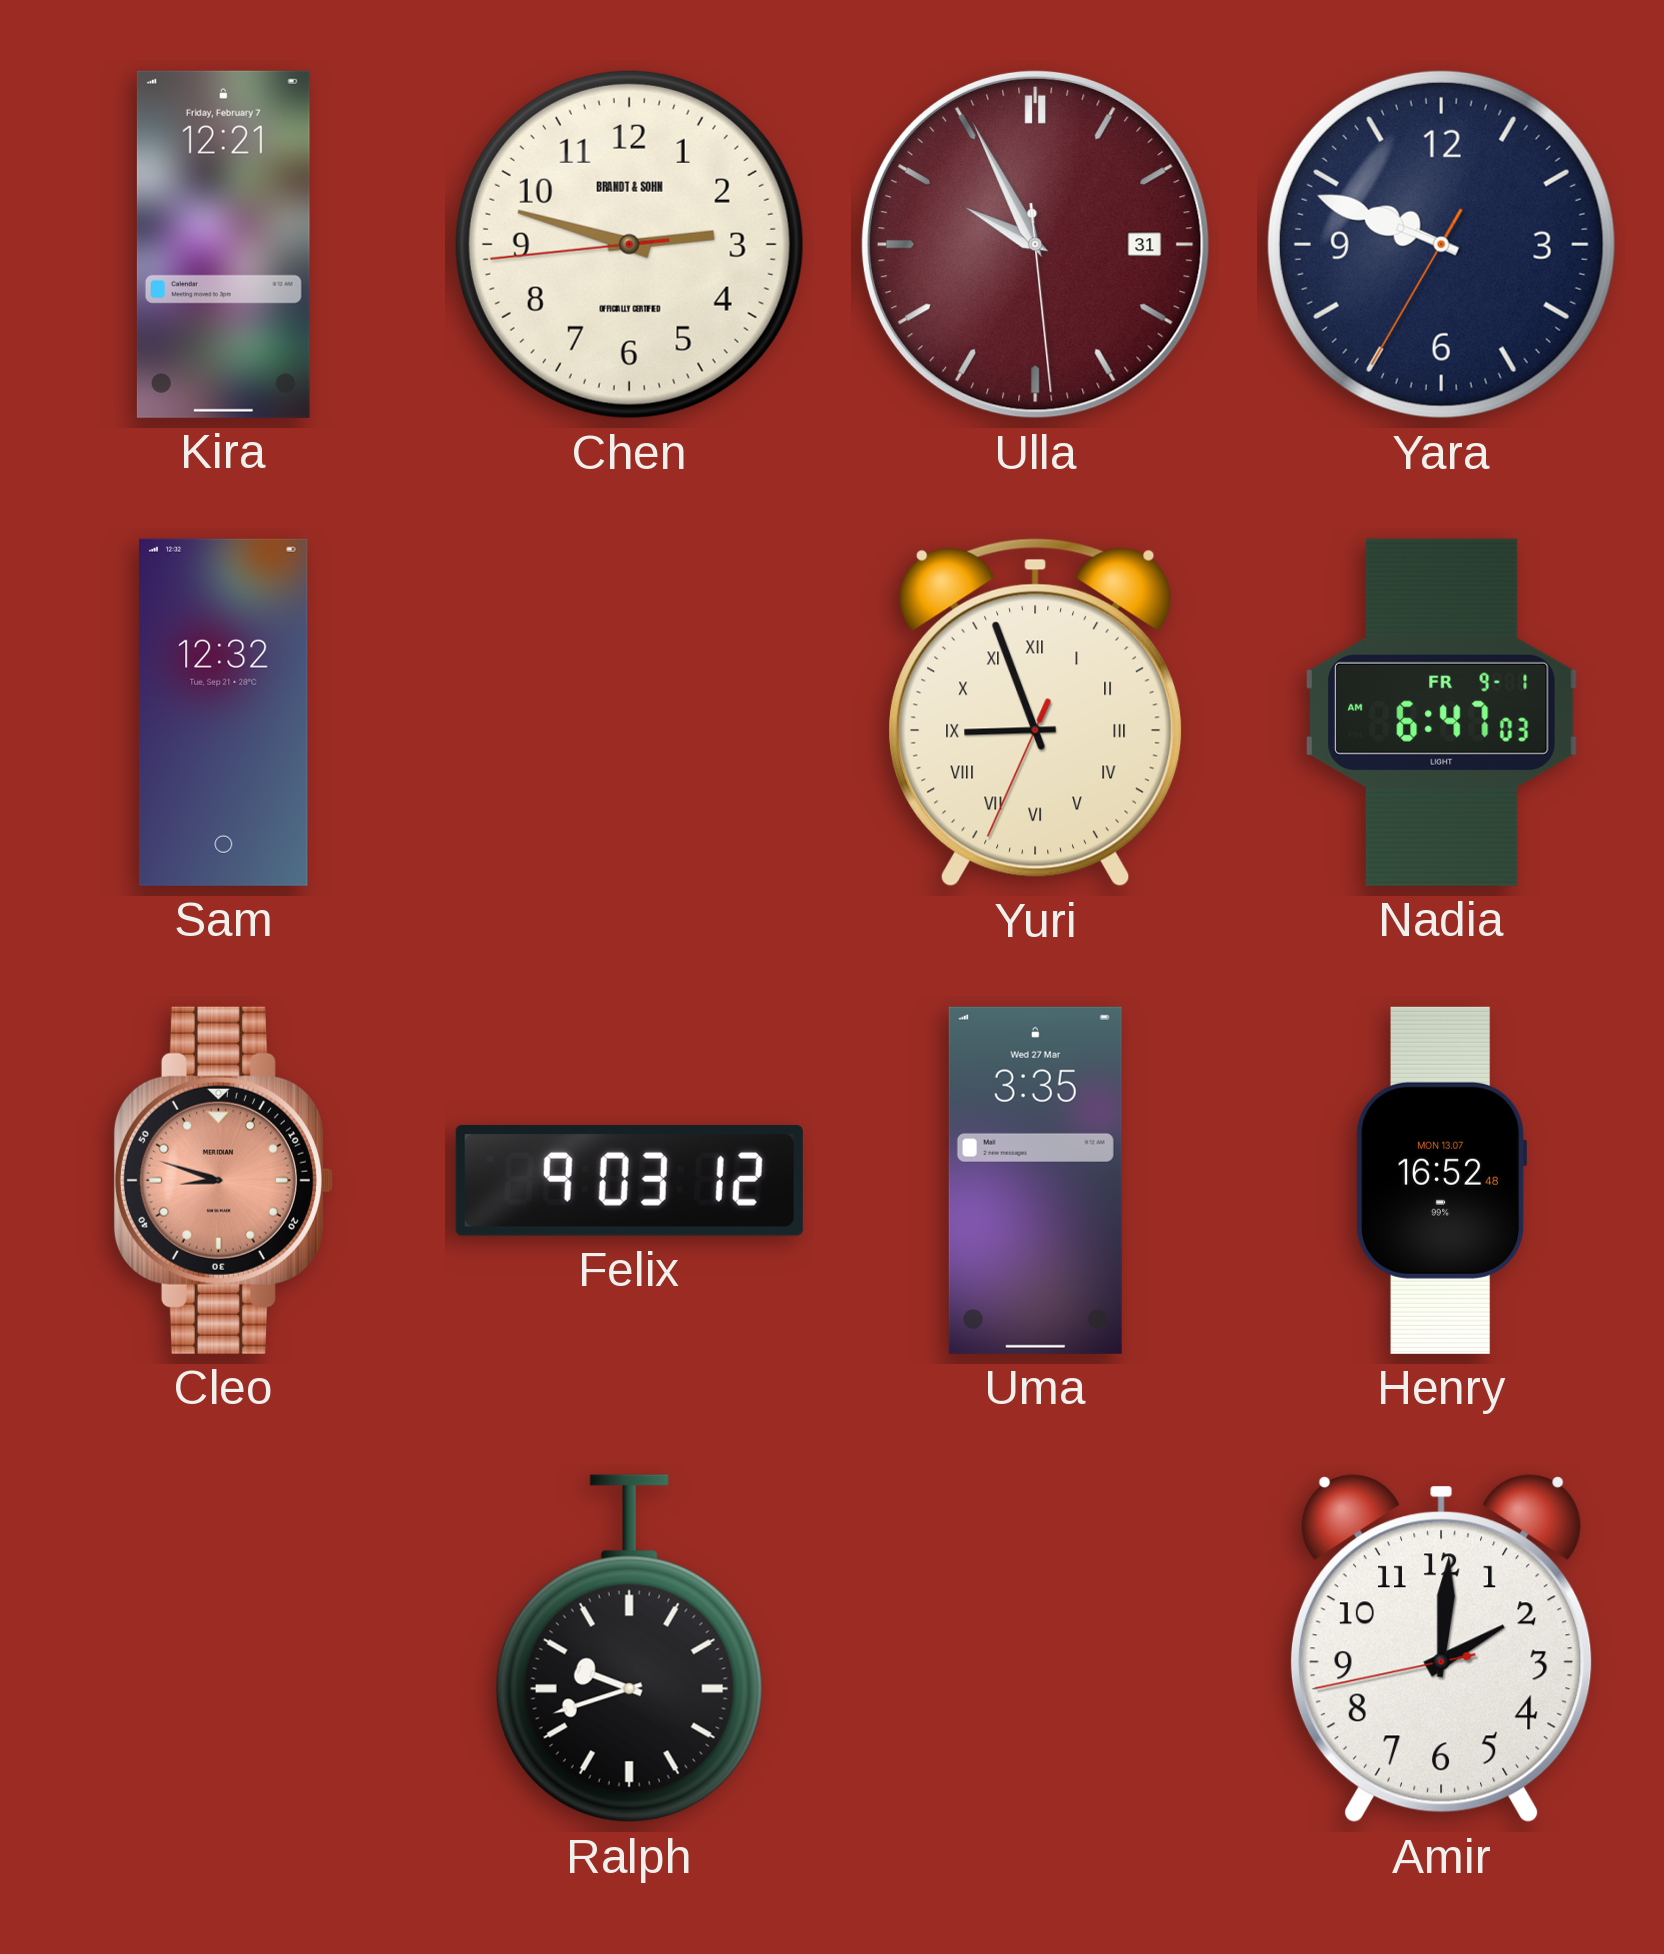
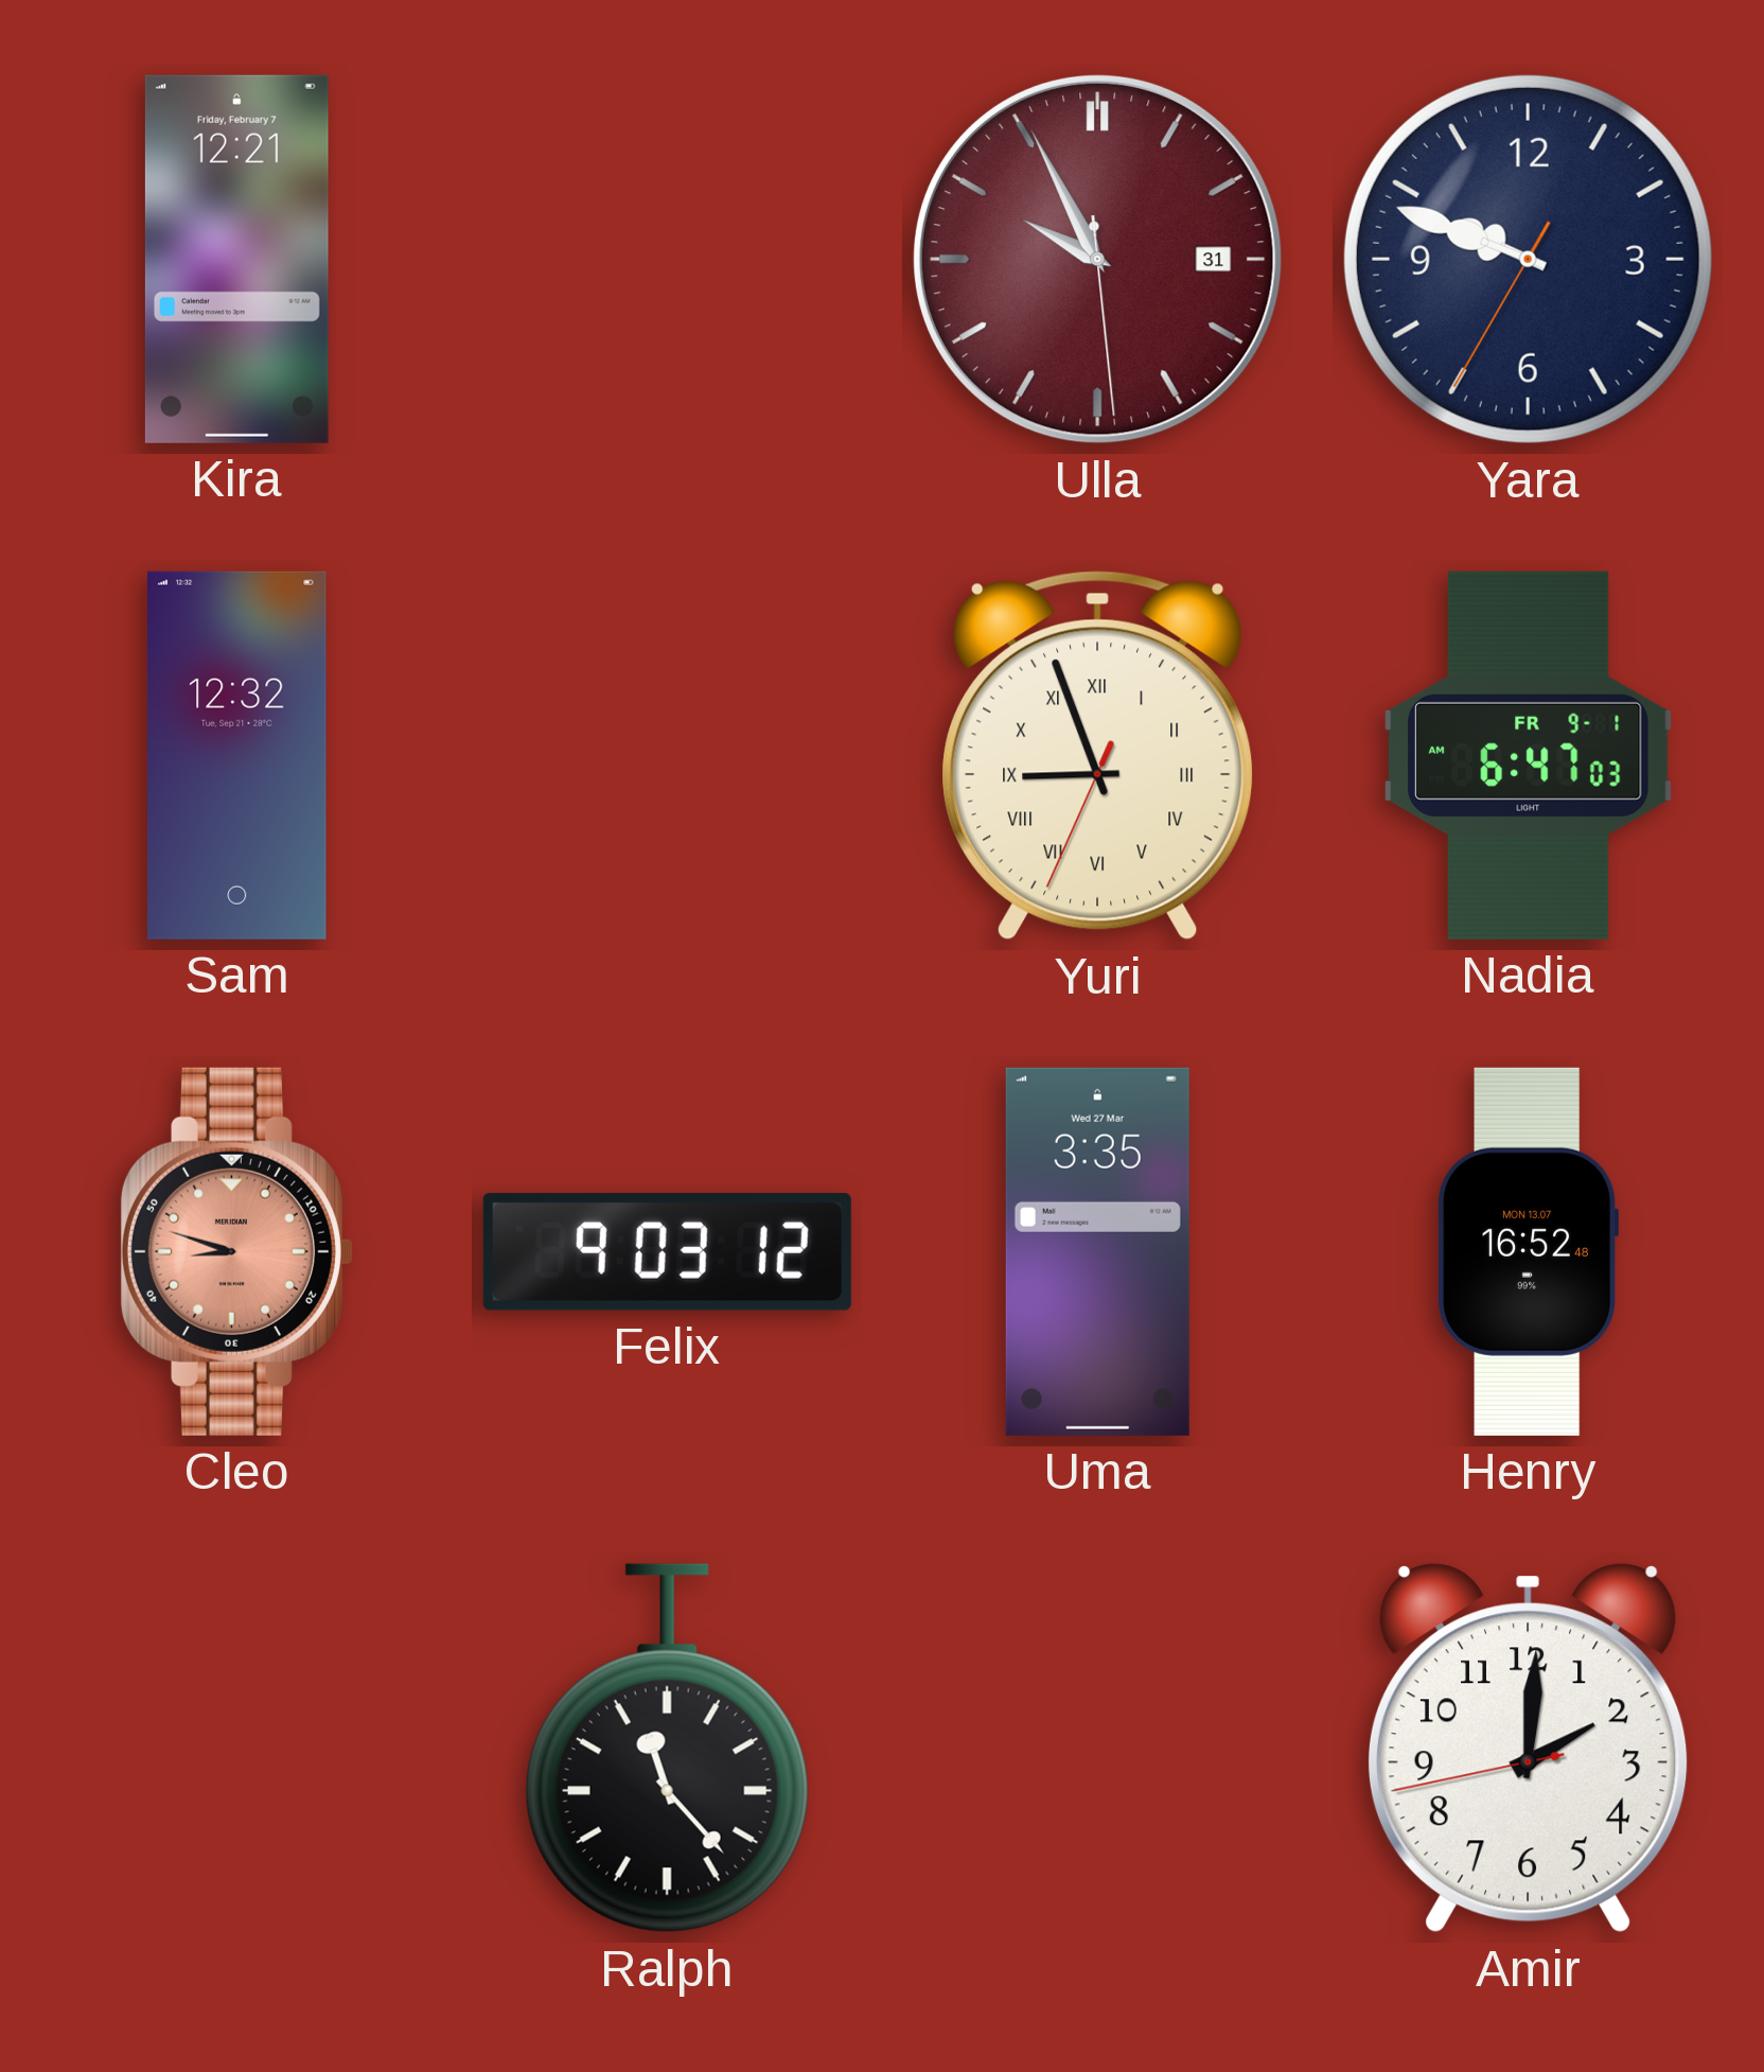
Chen: 2:47 -> none
Ralph: 9:42 -> 11:23
